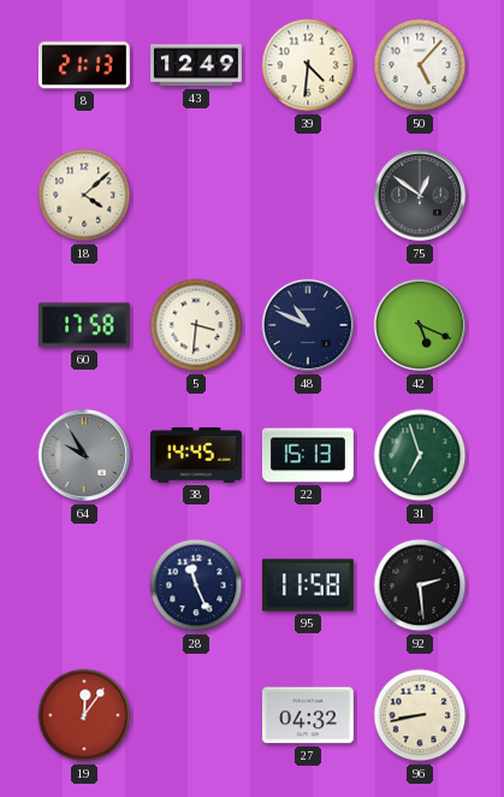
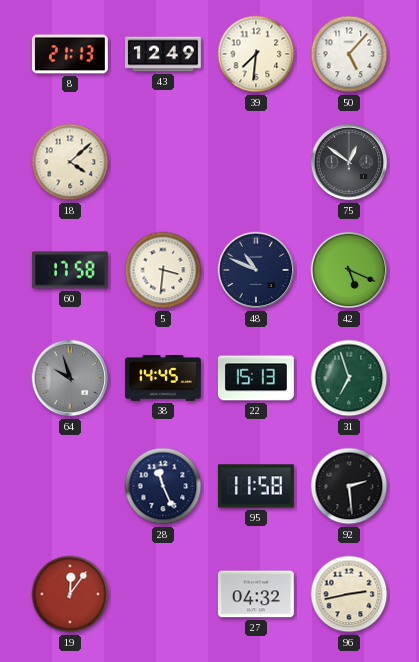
39: 4:31 -> 7:31
64: 9:55 -> 9:57
96: 8:43 -> 2:43
